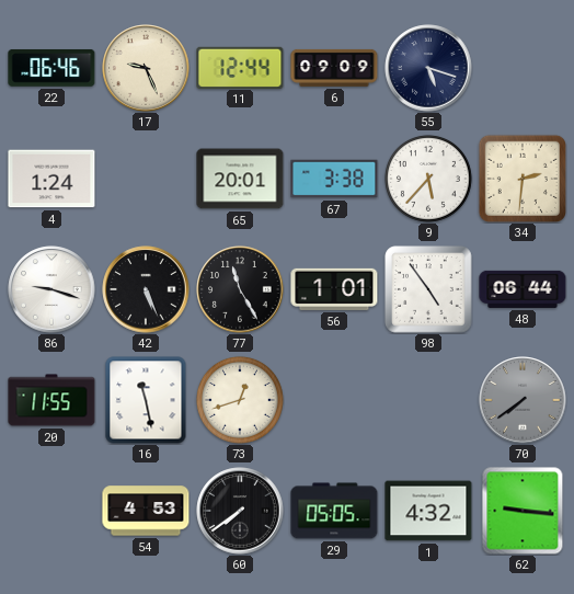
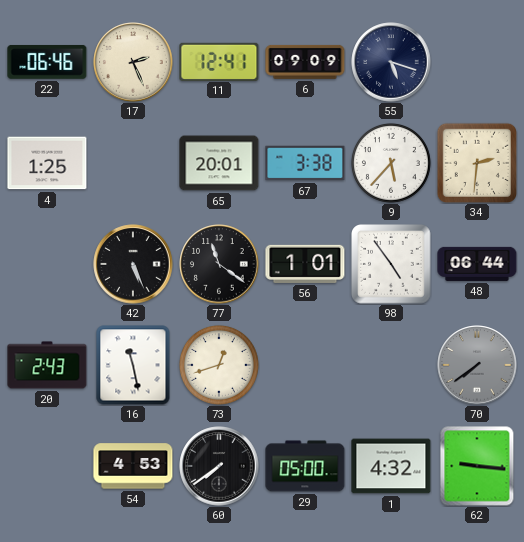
17: 9:26 -> 2:26
11: 12:44 -> 12:41
4: 1:24 -> 1:25
86: 9:18 -> none
77: 11:25 -> 11:21
20: 11:55 -> 2:43
29: 05:05 -> 05:00
